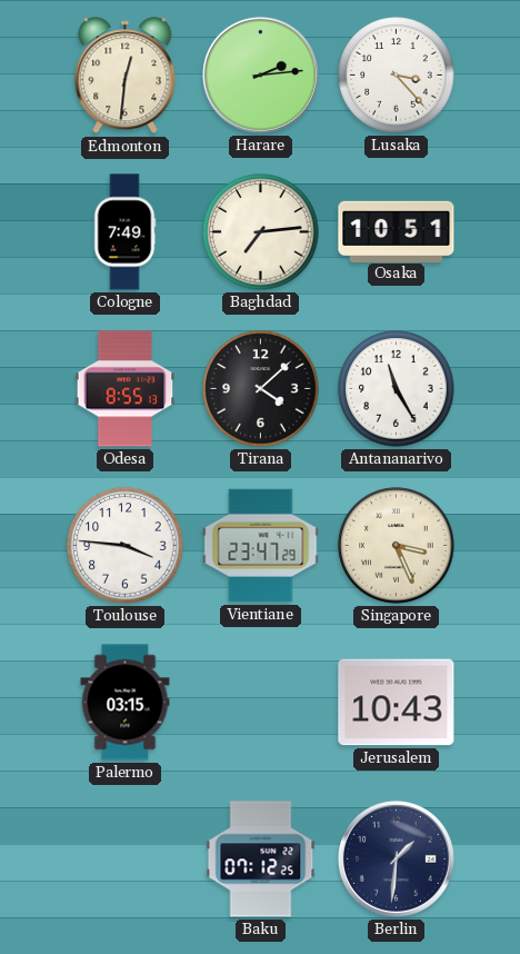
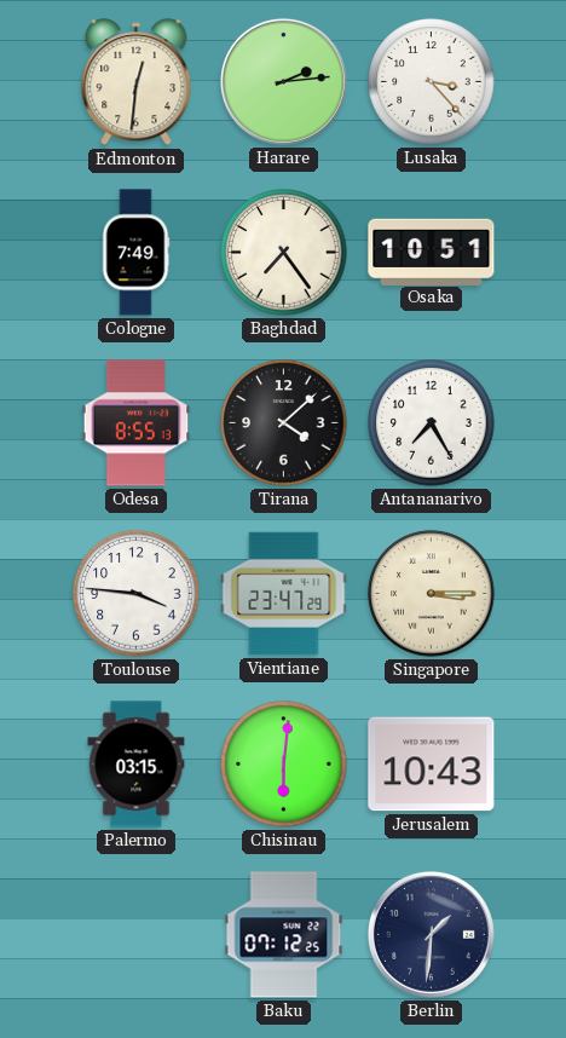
Baghdad: 7:14 -> 7:24
Antananarivo: 11:25 -> 7:25
Singapore: 3:26 -> 3:15
Chisinau: none -> 6:01
